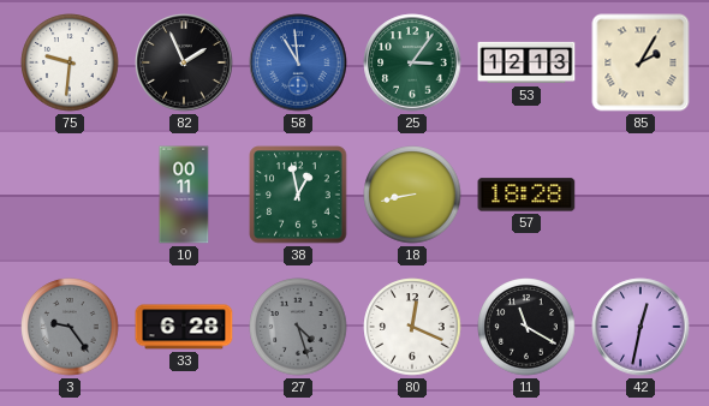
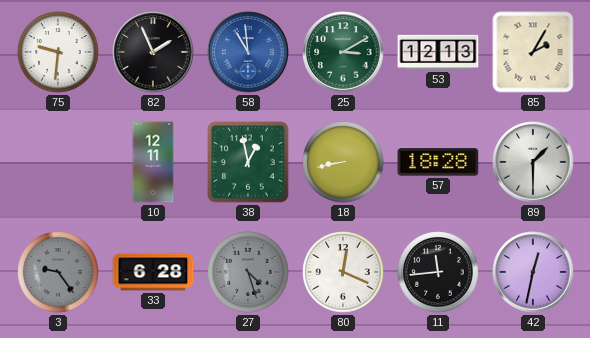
25: 3:06 -> 3:10
10: 00:11 -> 12:11
89: none -> 1:30
11: 11:20 -> 11:44
